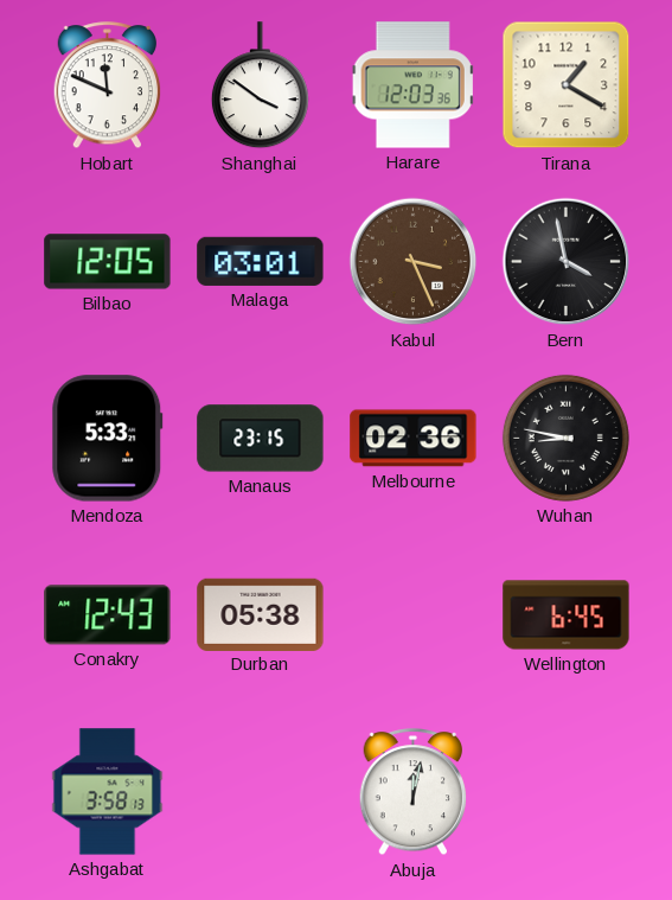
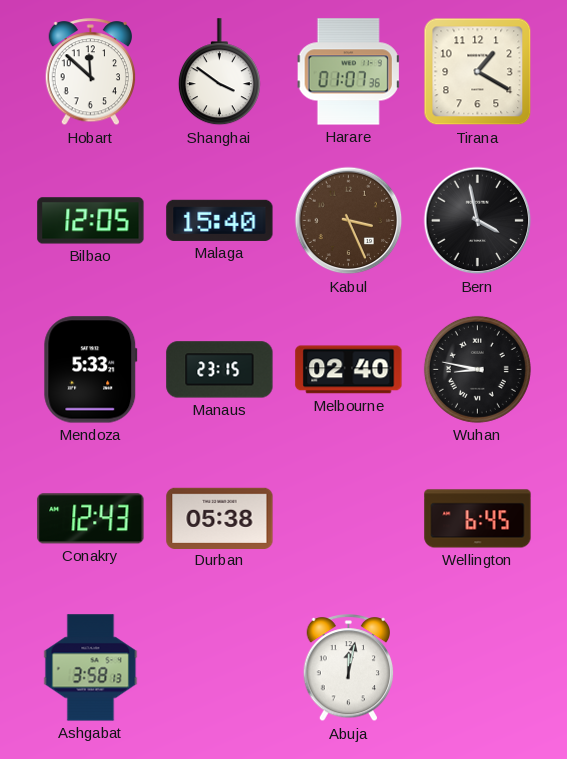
Hobart: 11:49 -> 11:52
Harare: 12:03 -> 01:07
Malaga: 03:01 -> 15:40
Melbourne: 02:36 -> 02:40
